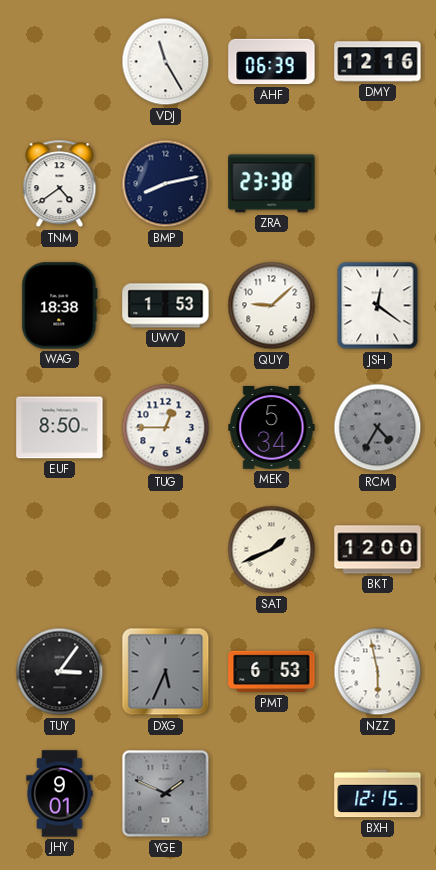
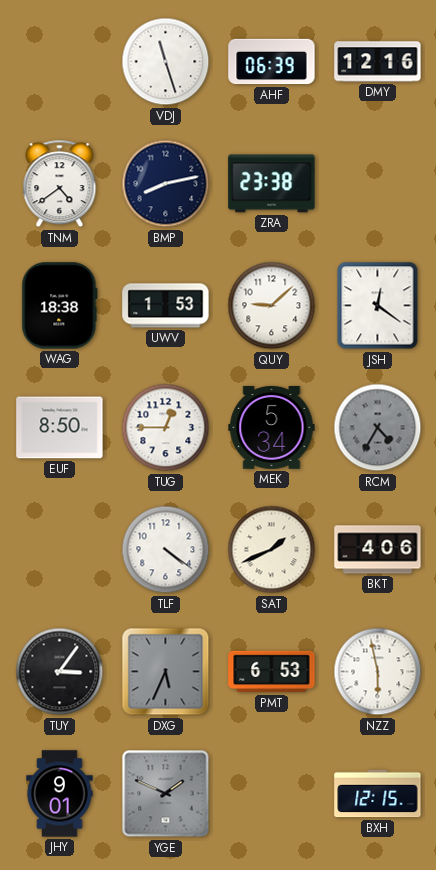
VDJ: 11:25 -> 11:27
TLF: none -> 4:21
BKT: 12:00 -> 4:06
